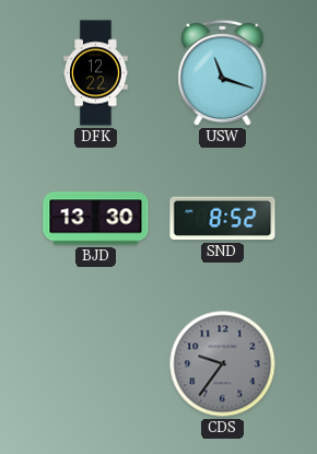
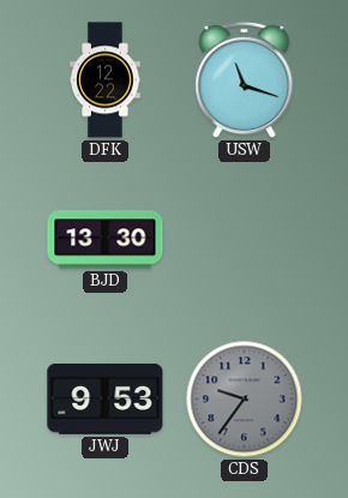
SND: 8:52 -> none
JWJ: none -> 9:53
